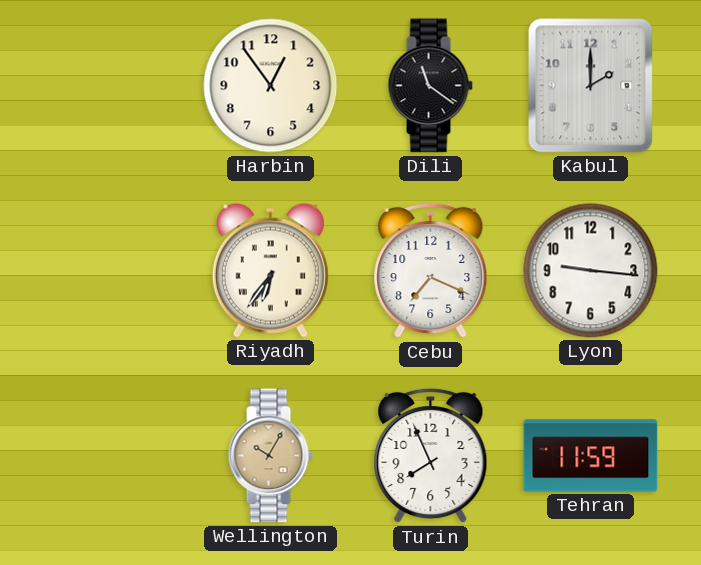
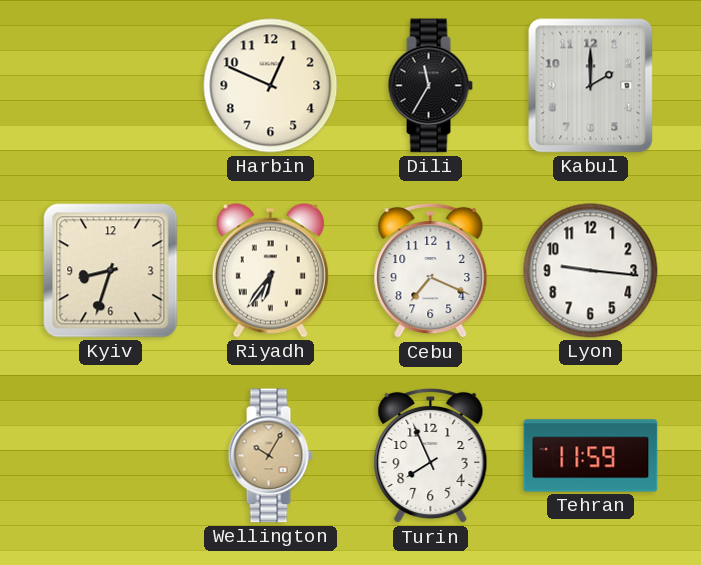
Harbin: 12:54 -> 12:49
Dili: 11:21 -> 11:35
Kyiv: none -> 8:33
